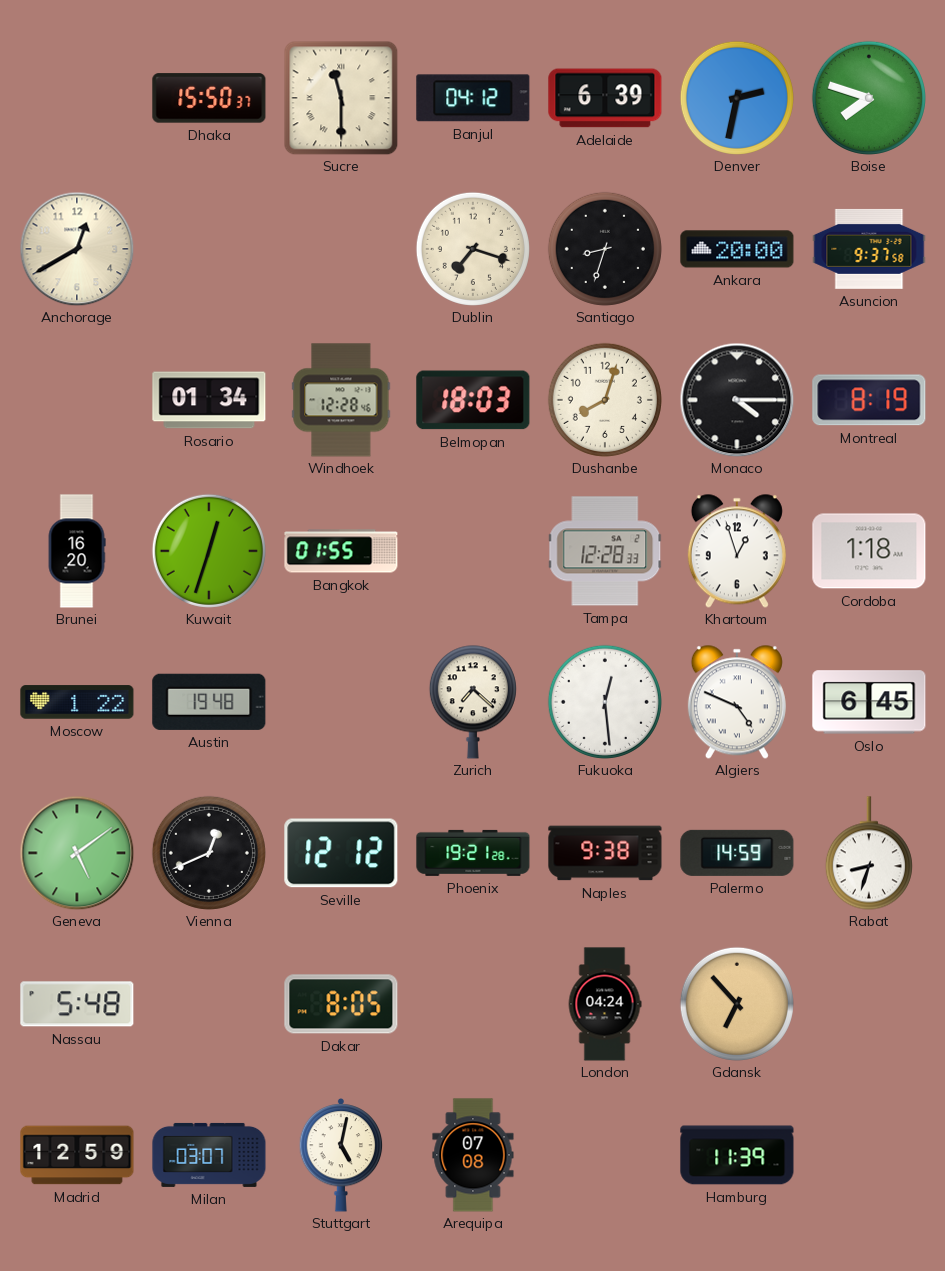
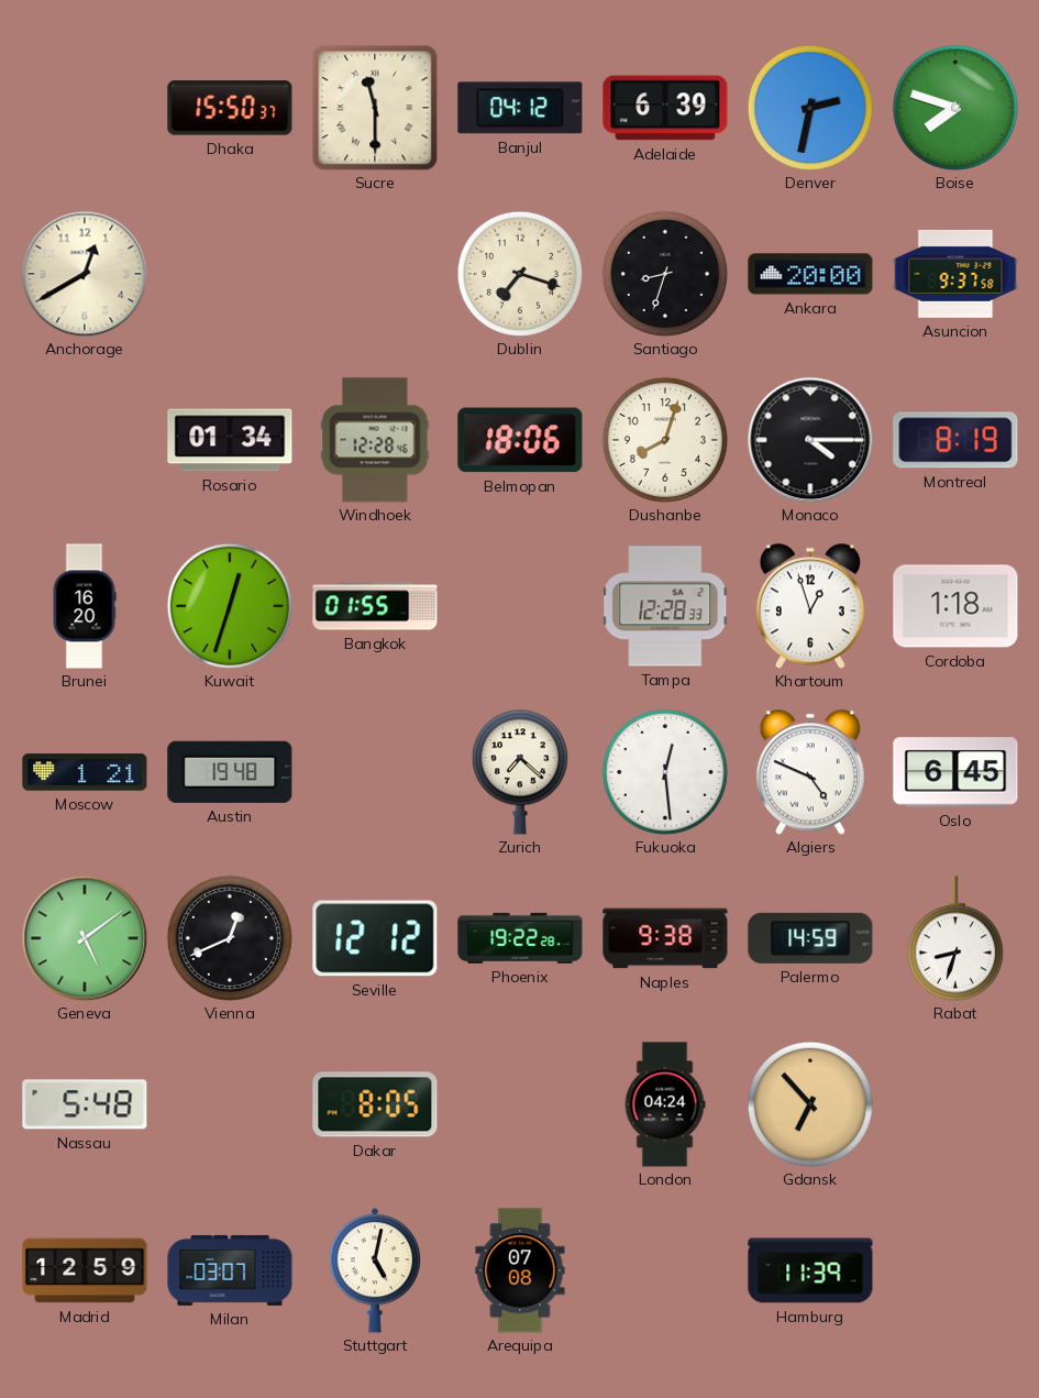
Belmopan: 18:03 -> 18:06
Moscow: 1:22 -> 1:21
Phoenix: 19:21 -> 19:22
